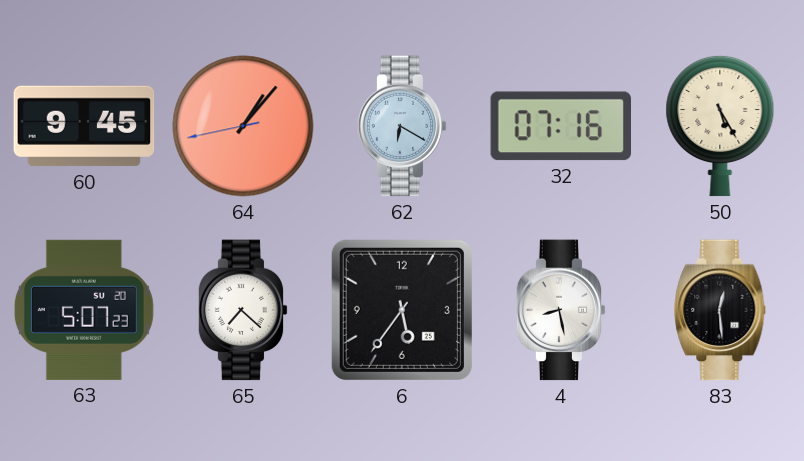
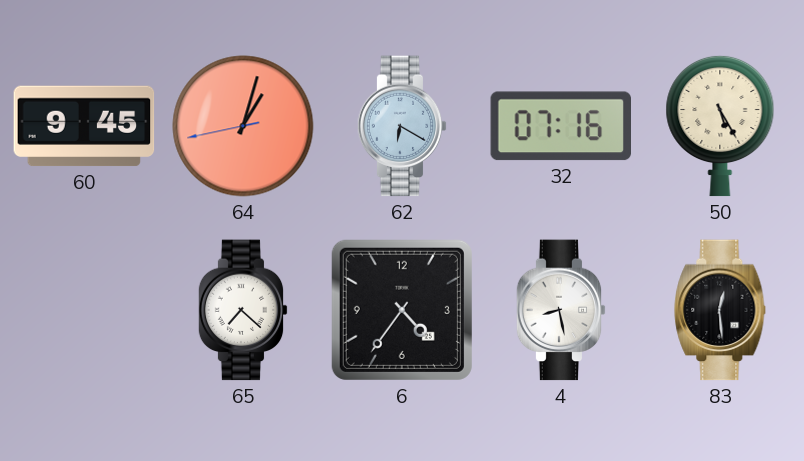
64: 1:06 -> 1:02
63: 5:07 -> none
6: 5:36 -> 4:36
